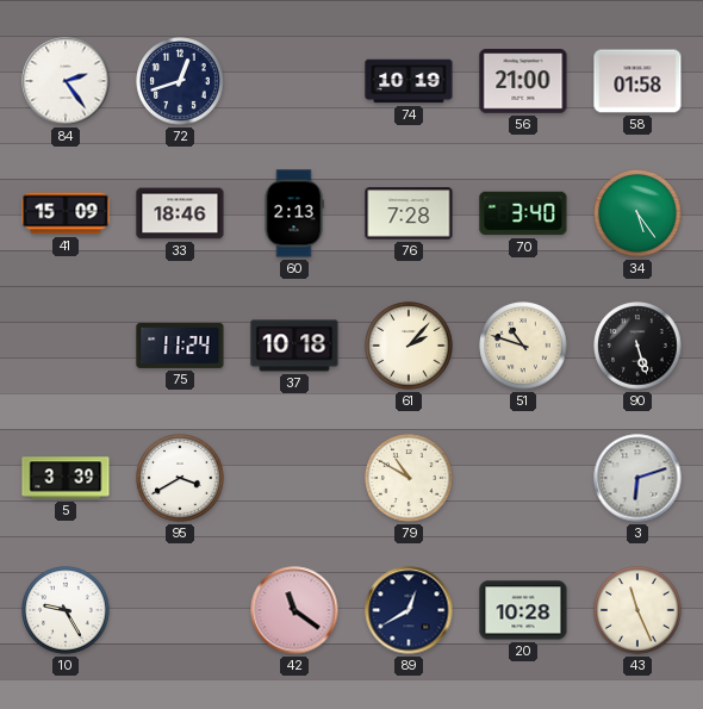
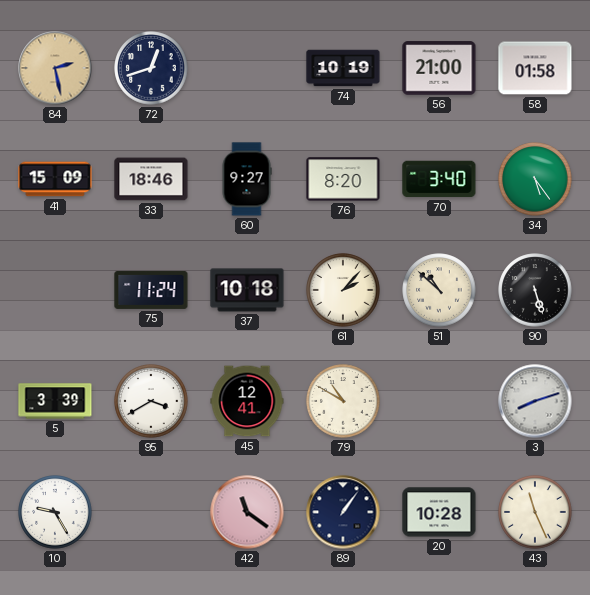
84: 2:24 -> 2:28
84 dial: white -> champagne
60: 2:13 -> 9:27
76: 7:28 -> 8:20
51: 10:48 -> 10:52
45: none -> 12:41
3: 6:12 -> 8:12
89: 12:40 -> 1:06
